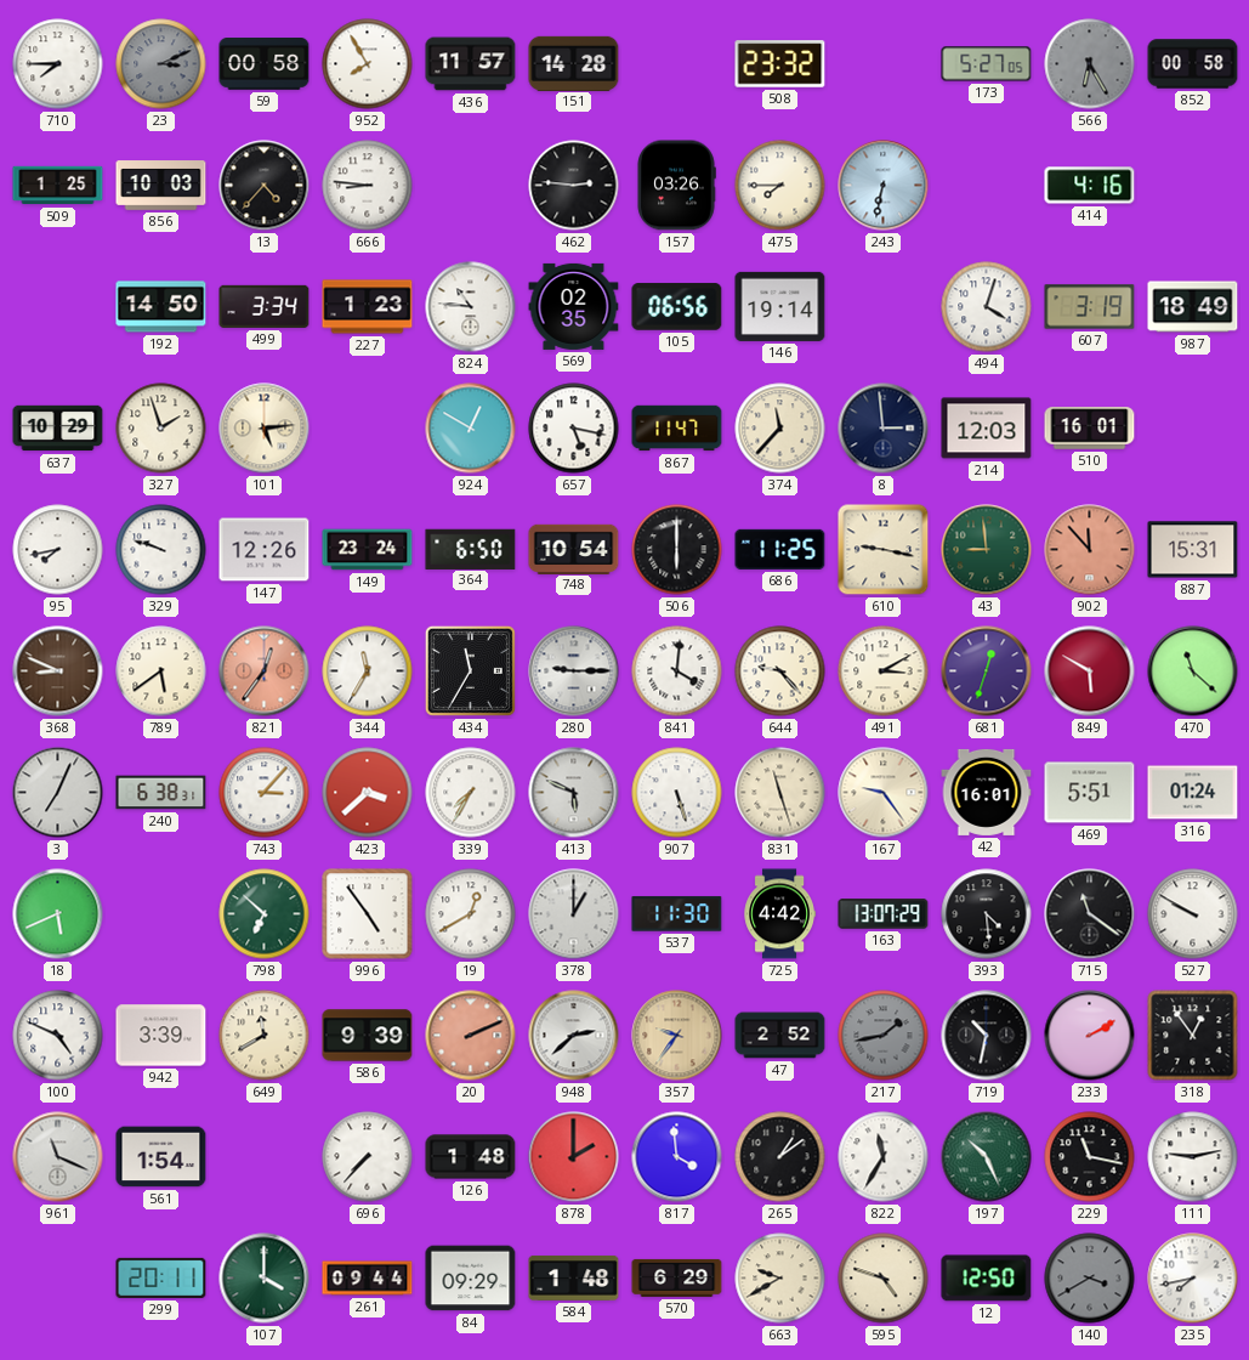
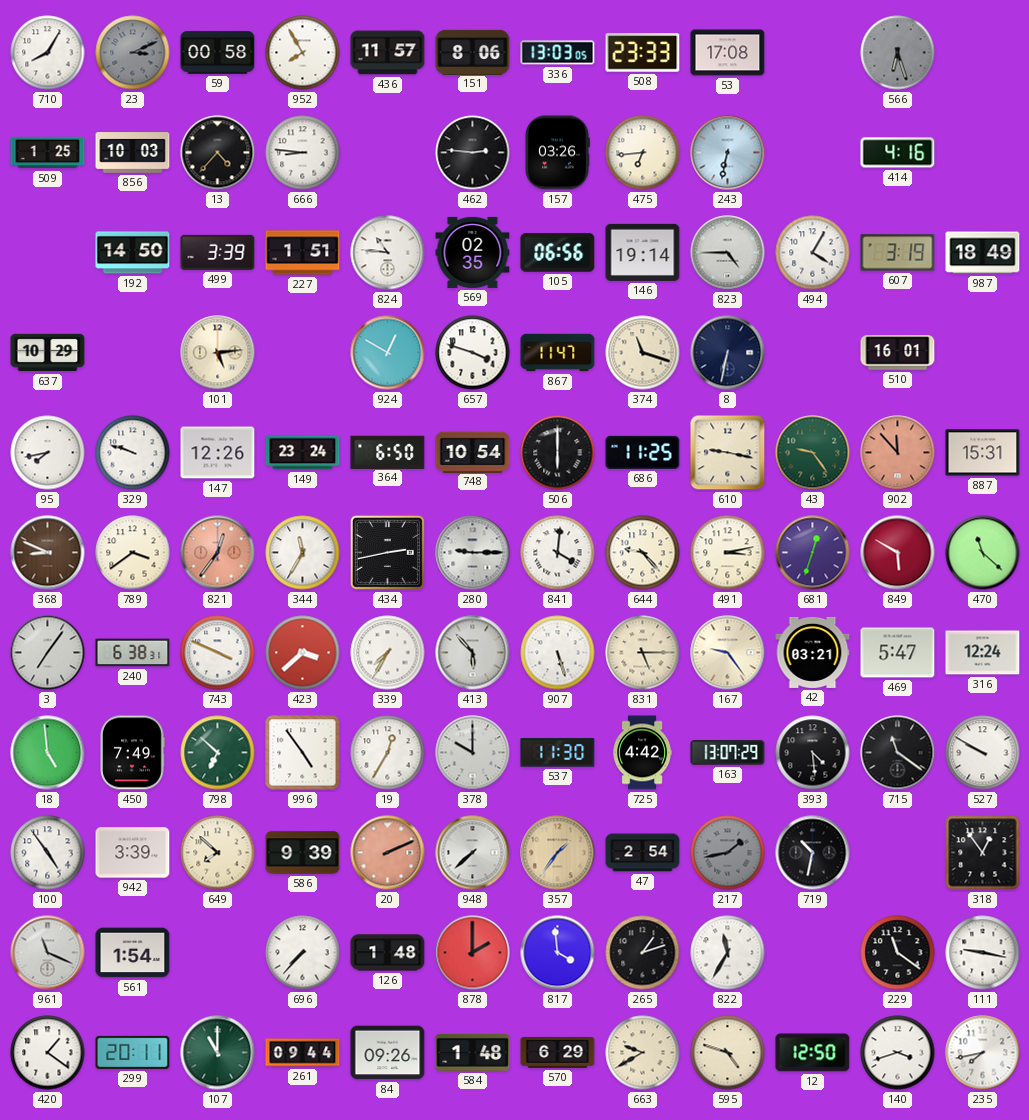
710: 7:45 -> 8:05
151: 14:28 -> 8:06
336: none -> 13:03
508: 23:32 -> 23:33
53: none -> 17:08
173: 5:27 -> none
566: 6:25 -> 6:27
852: 00:58 -> none
475: 7:45 -> 6:44
499: 3:34 -> 3:39
227: 1:23 -> 1:51
823: none -> 4:45
494: 4:03 -> 4:05
327: 1:57 -> none
657: 5:17 -> 3:48
374: 11:37 -> 11:18
8: 2:59 -> 6:32
214: 12:03 -> none
43: 8:59 -> 9:24
789: 5:39 -> 3:39
434: 11:35 -> 2:43
491: 3:10 -> 3:13
3: 7:04 -> 7:06
743: 3:07 -> 3:49
413: 5:49 -> 5:53
831: 11:27 -> 5:15
42: 16:01 -> 03:21
469: 5:51 -> 5:47
316: 01:24 -> 12:24
18: 5:41 -> 4:59
450: none -> 7:49
19: 12:40 -> 12:35
378: 1:00 -> 10:00
100: 4:49 -> 4:54
649: 11:40 -> 7:52
948: 2:38 -> 7:38
357: 9:36 -> 1:36
47: 2:52 -> 2:54
233: 2:10 -> none
265: 1:09 -> 1:12
197: 10:26 -> none
229: 11:17 -> 11:21
111: 9:13 -> 9:17
420: none -> 1:21
107: 4:00 -> 11:00
84: 09:29 -> 09:26
140: 3:40 -> 3:42
140 dial: grey -> white
